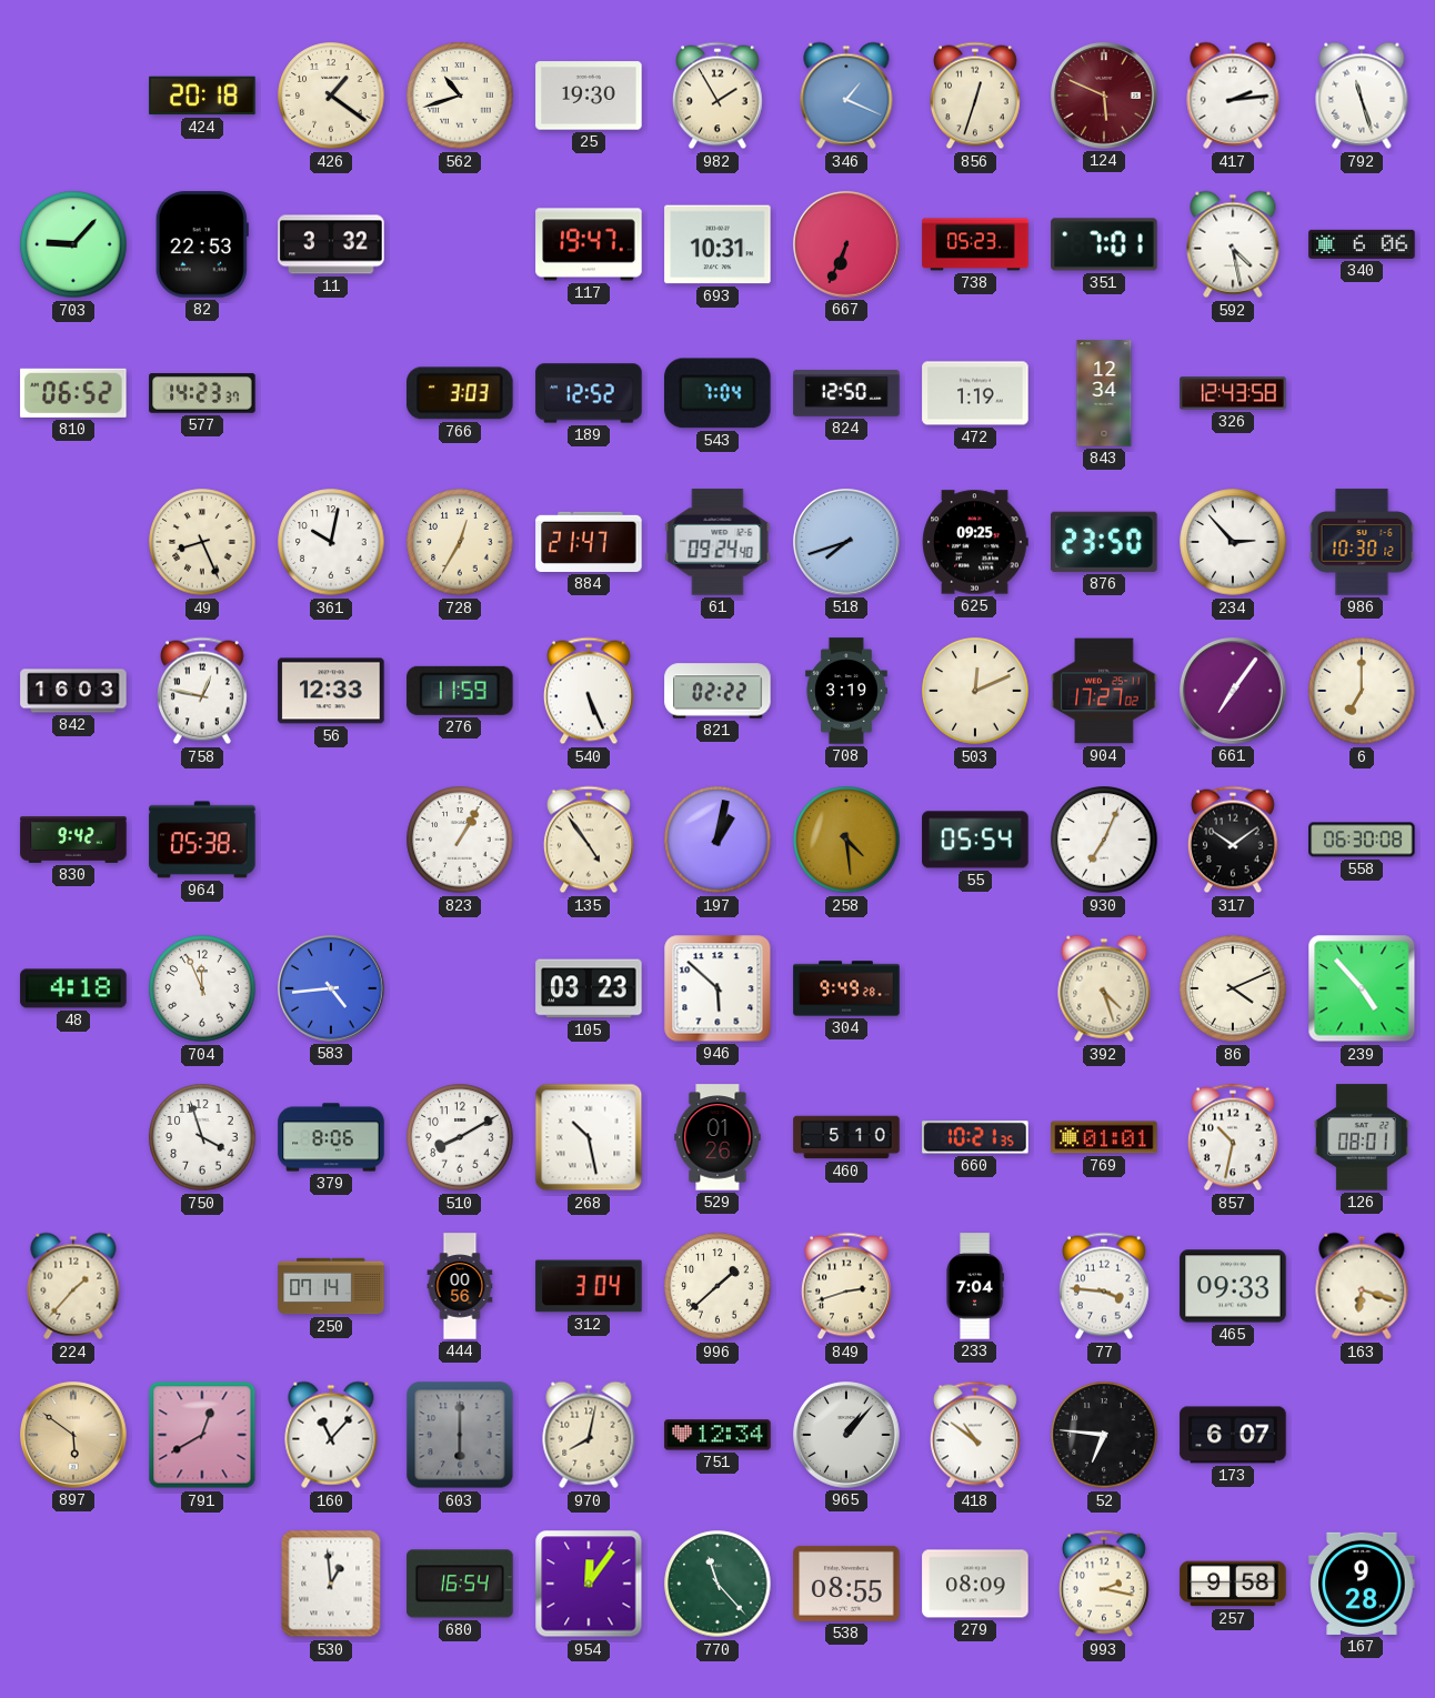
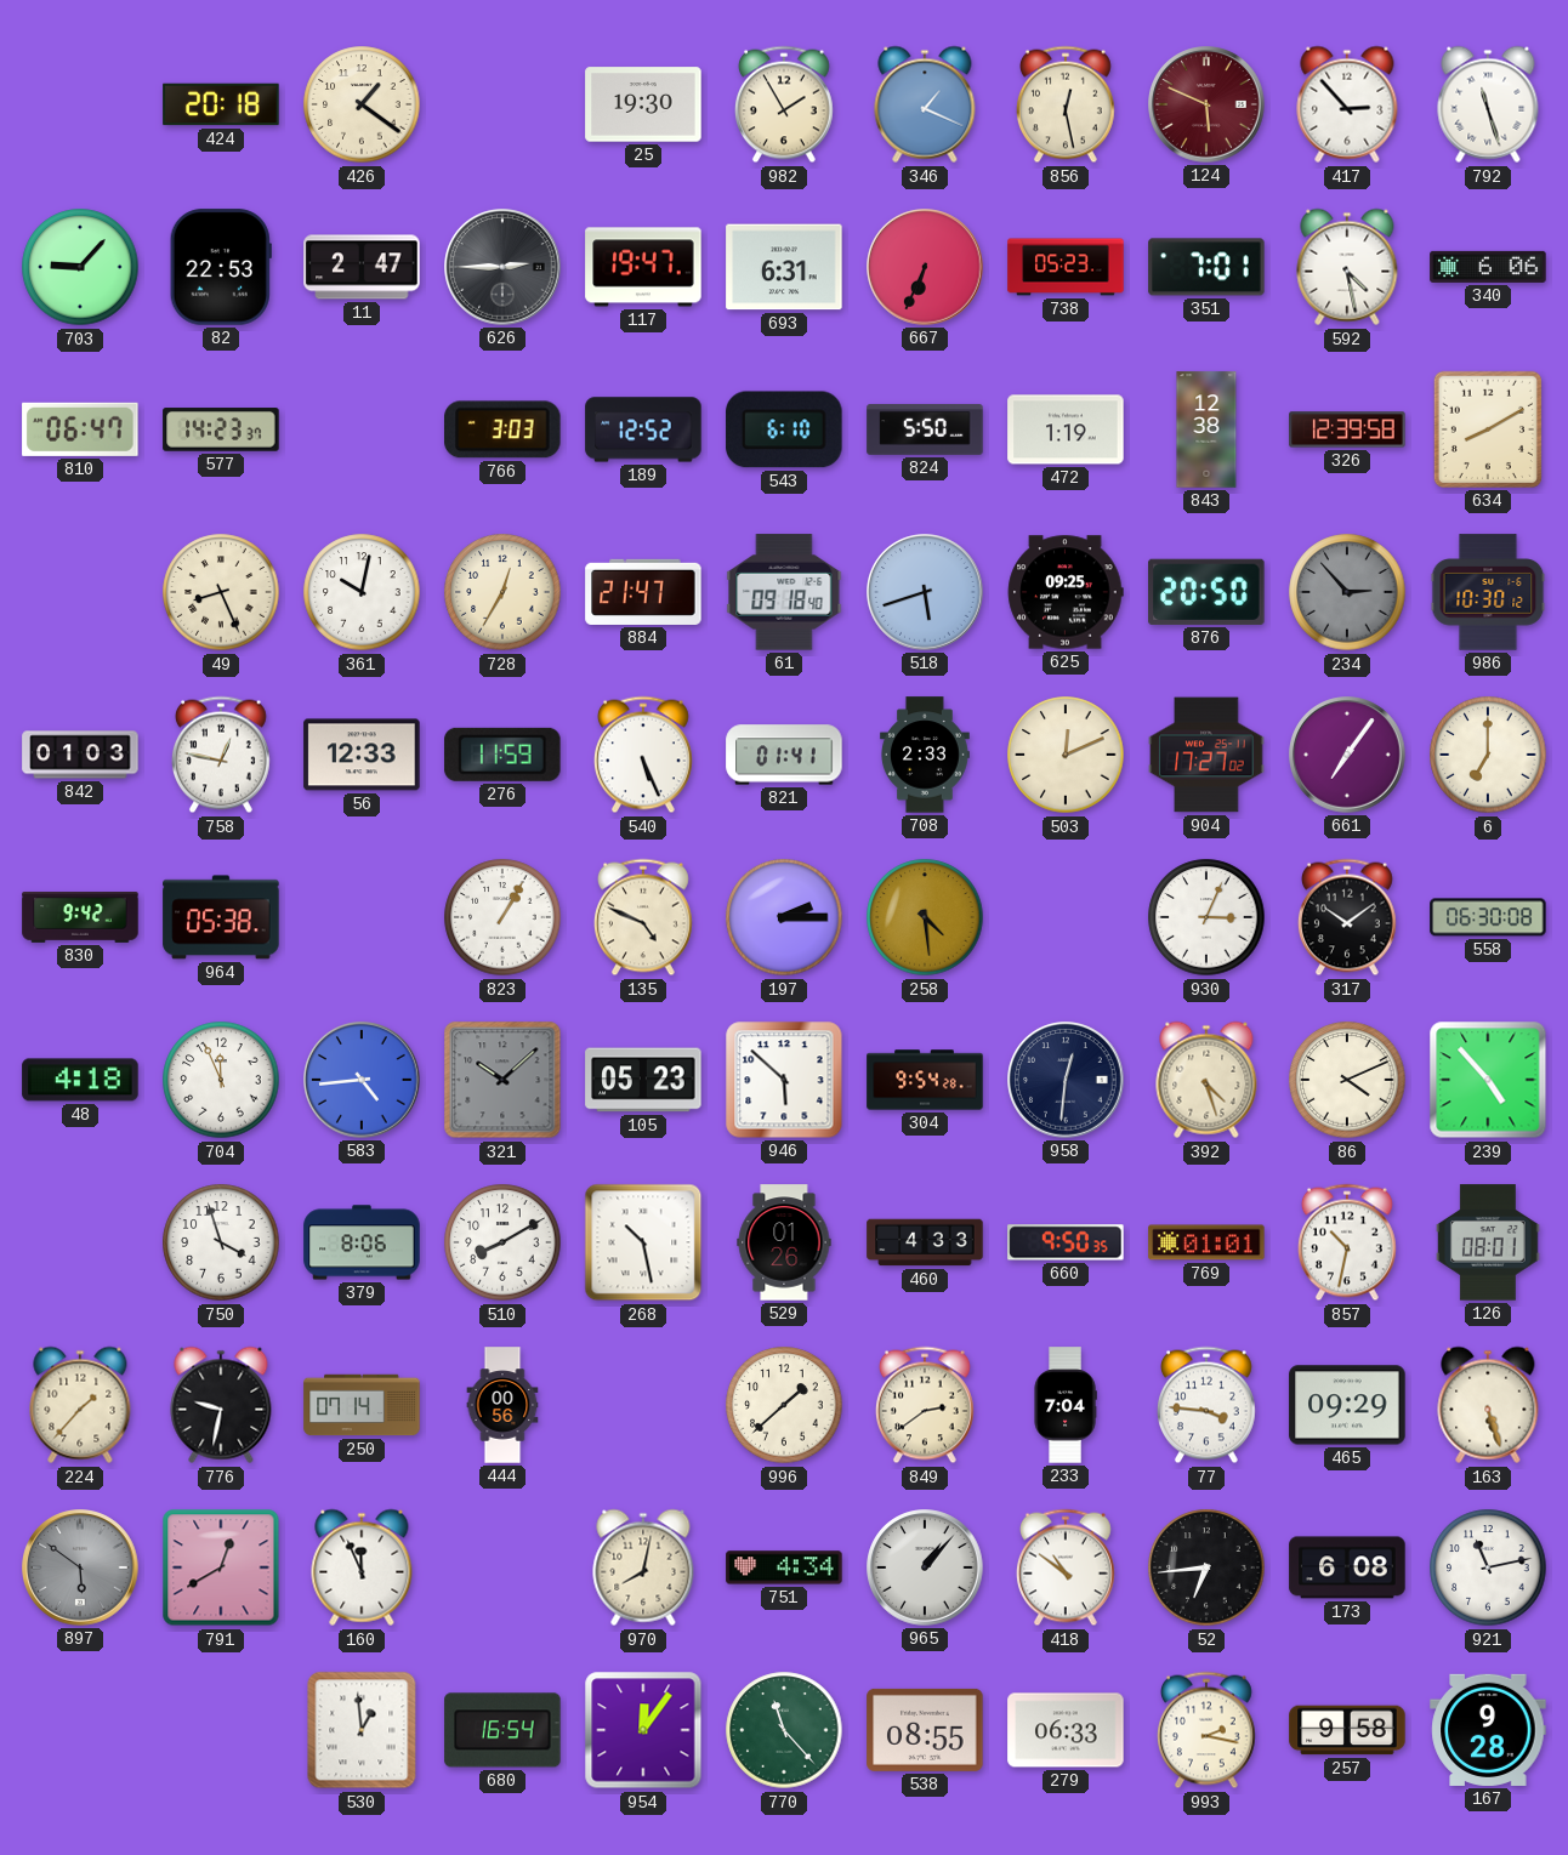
562: 10:42 -> none
856: 12:33 -> 12:28
417: 2:14 -> 2:53
11: 3:32 -> 2:47
626: none -> 2:45
693: 10:31 -> 6:31
810: 06:52 -> 06:47
543: 7:04 -> 6:10
824: 12:50 -> 5:50
843: 12:34 -> 12:38
326: 12:43 -> 12:39
634: none -> 8:10
61: 09:24 -> 09:18
518: 7:42 -> 5:42
876: 23:50 -> 20:50
234 dial: white -> grey
842: 16:03 -> 01:03
821: 02:22 -> 01:41
708: 3:19 -> 2:33
135: 4:54 -> 4:49
197: 1:02 -> 2:15
55: 05:54 -> none
930: 7:04 -> 3:04
321: none -> 10:08
105: 03:23 -> 05:23
304: 9:49 -> 9:54
958: none -> 12:31
460: 5:10 -> 4:33
660: 10:21 -> 9:50
776: none -> 9:32
312: 3:04 -> none
849: 2:42 -> 2:39
465: 09:33 -> 09:29
163: 6:18 -> 5:27
897 dial: champagne -> grey
160: 11:07 -> 11:56
603: 6:00 -> none
751: 12:34 -> 4:34
52: 6:46 -> 6:44
173: 6:07 -> 6:08
921: none -> 11:13
279: 08:09 -> 06:33
